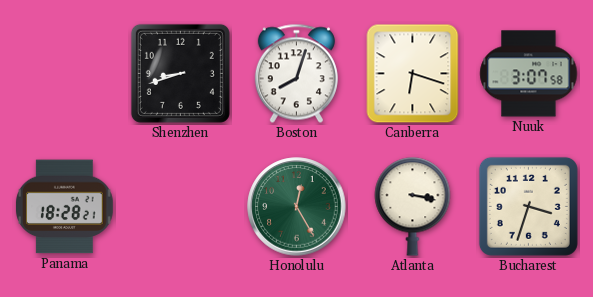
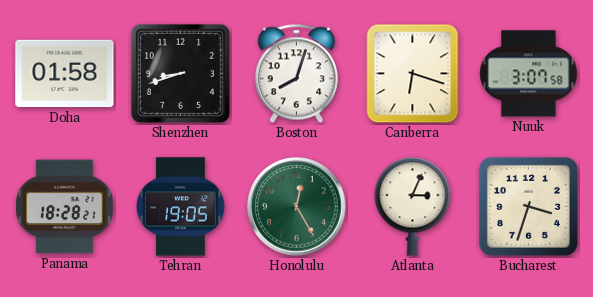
Doha: none -> 01:58
Tehran: none -> 19:05
Atlanta: 3:17 -> 3:04
